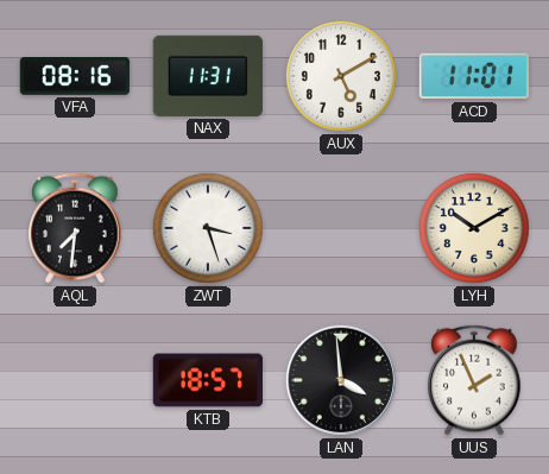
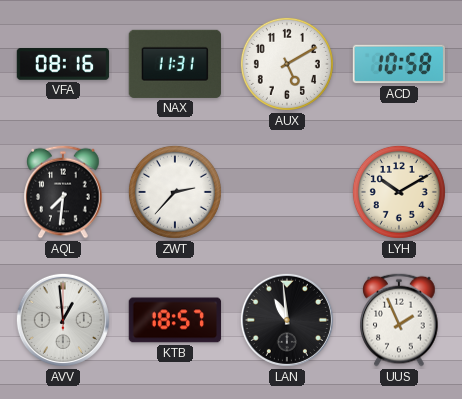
ACD: 11:01 -> 10:58
ZWT: 3:27 -> 2:37
AVV: none -> 12:59
LAN: 3:59 -> 10:59
